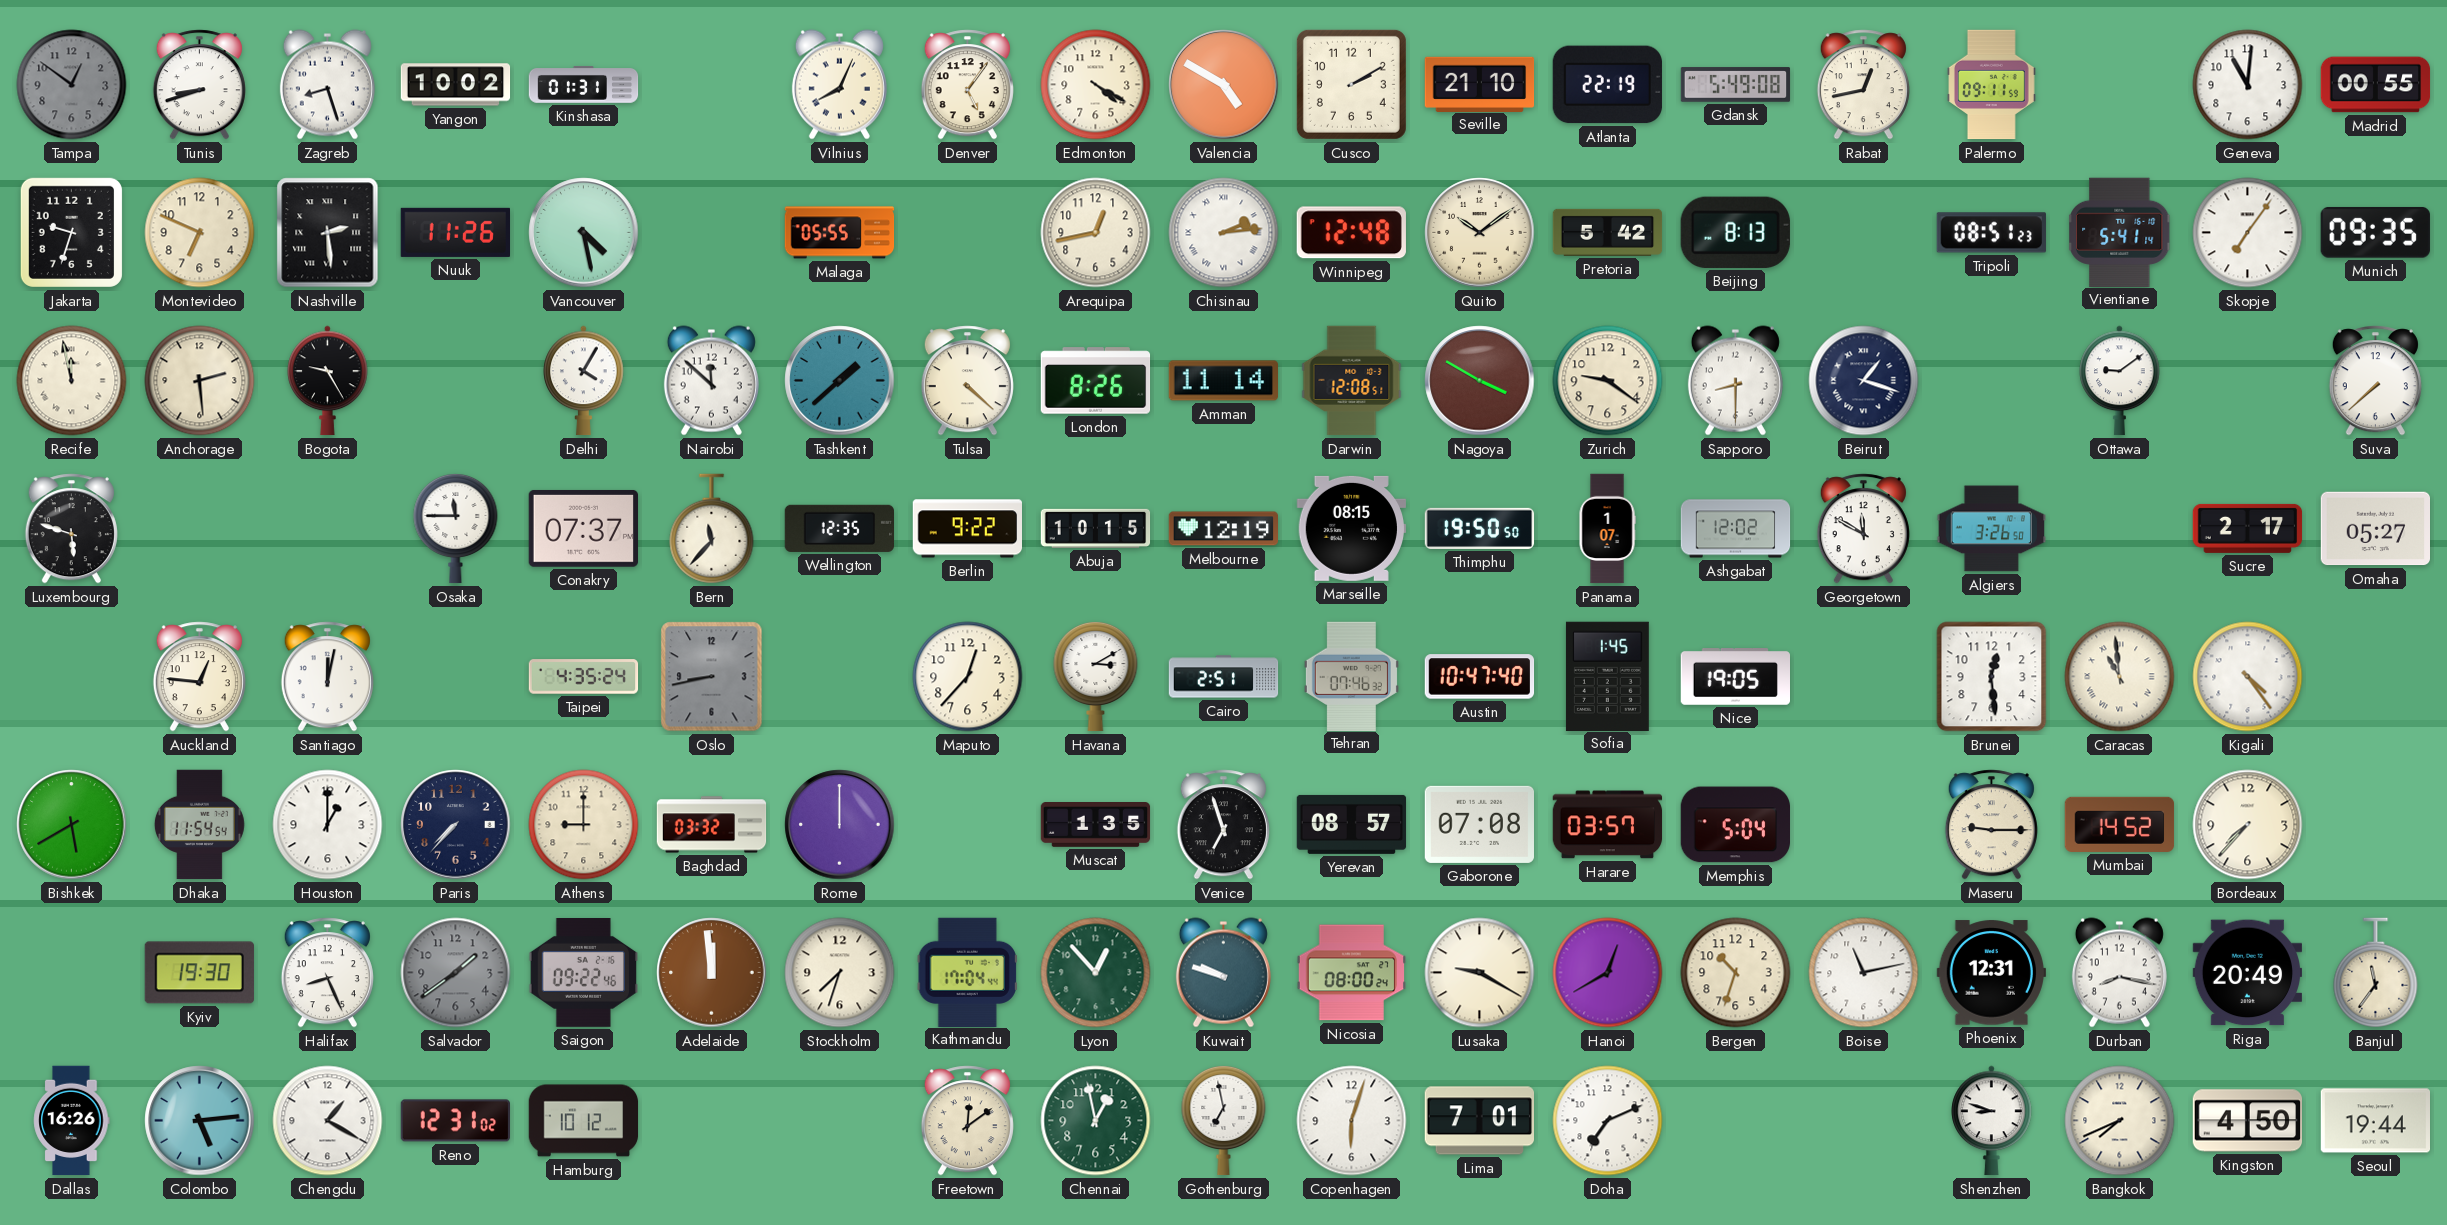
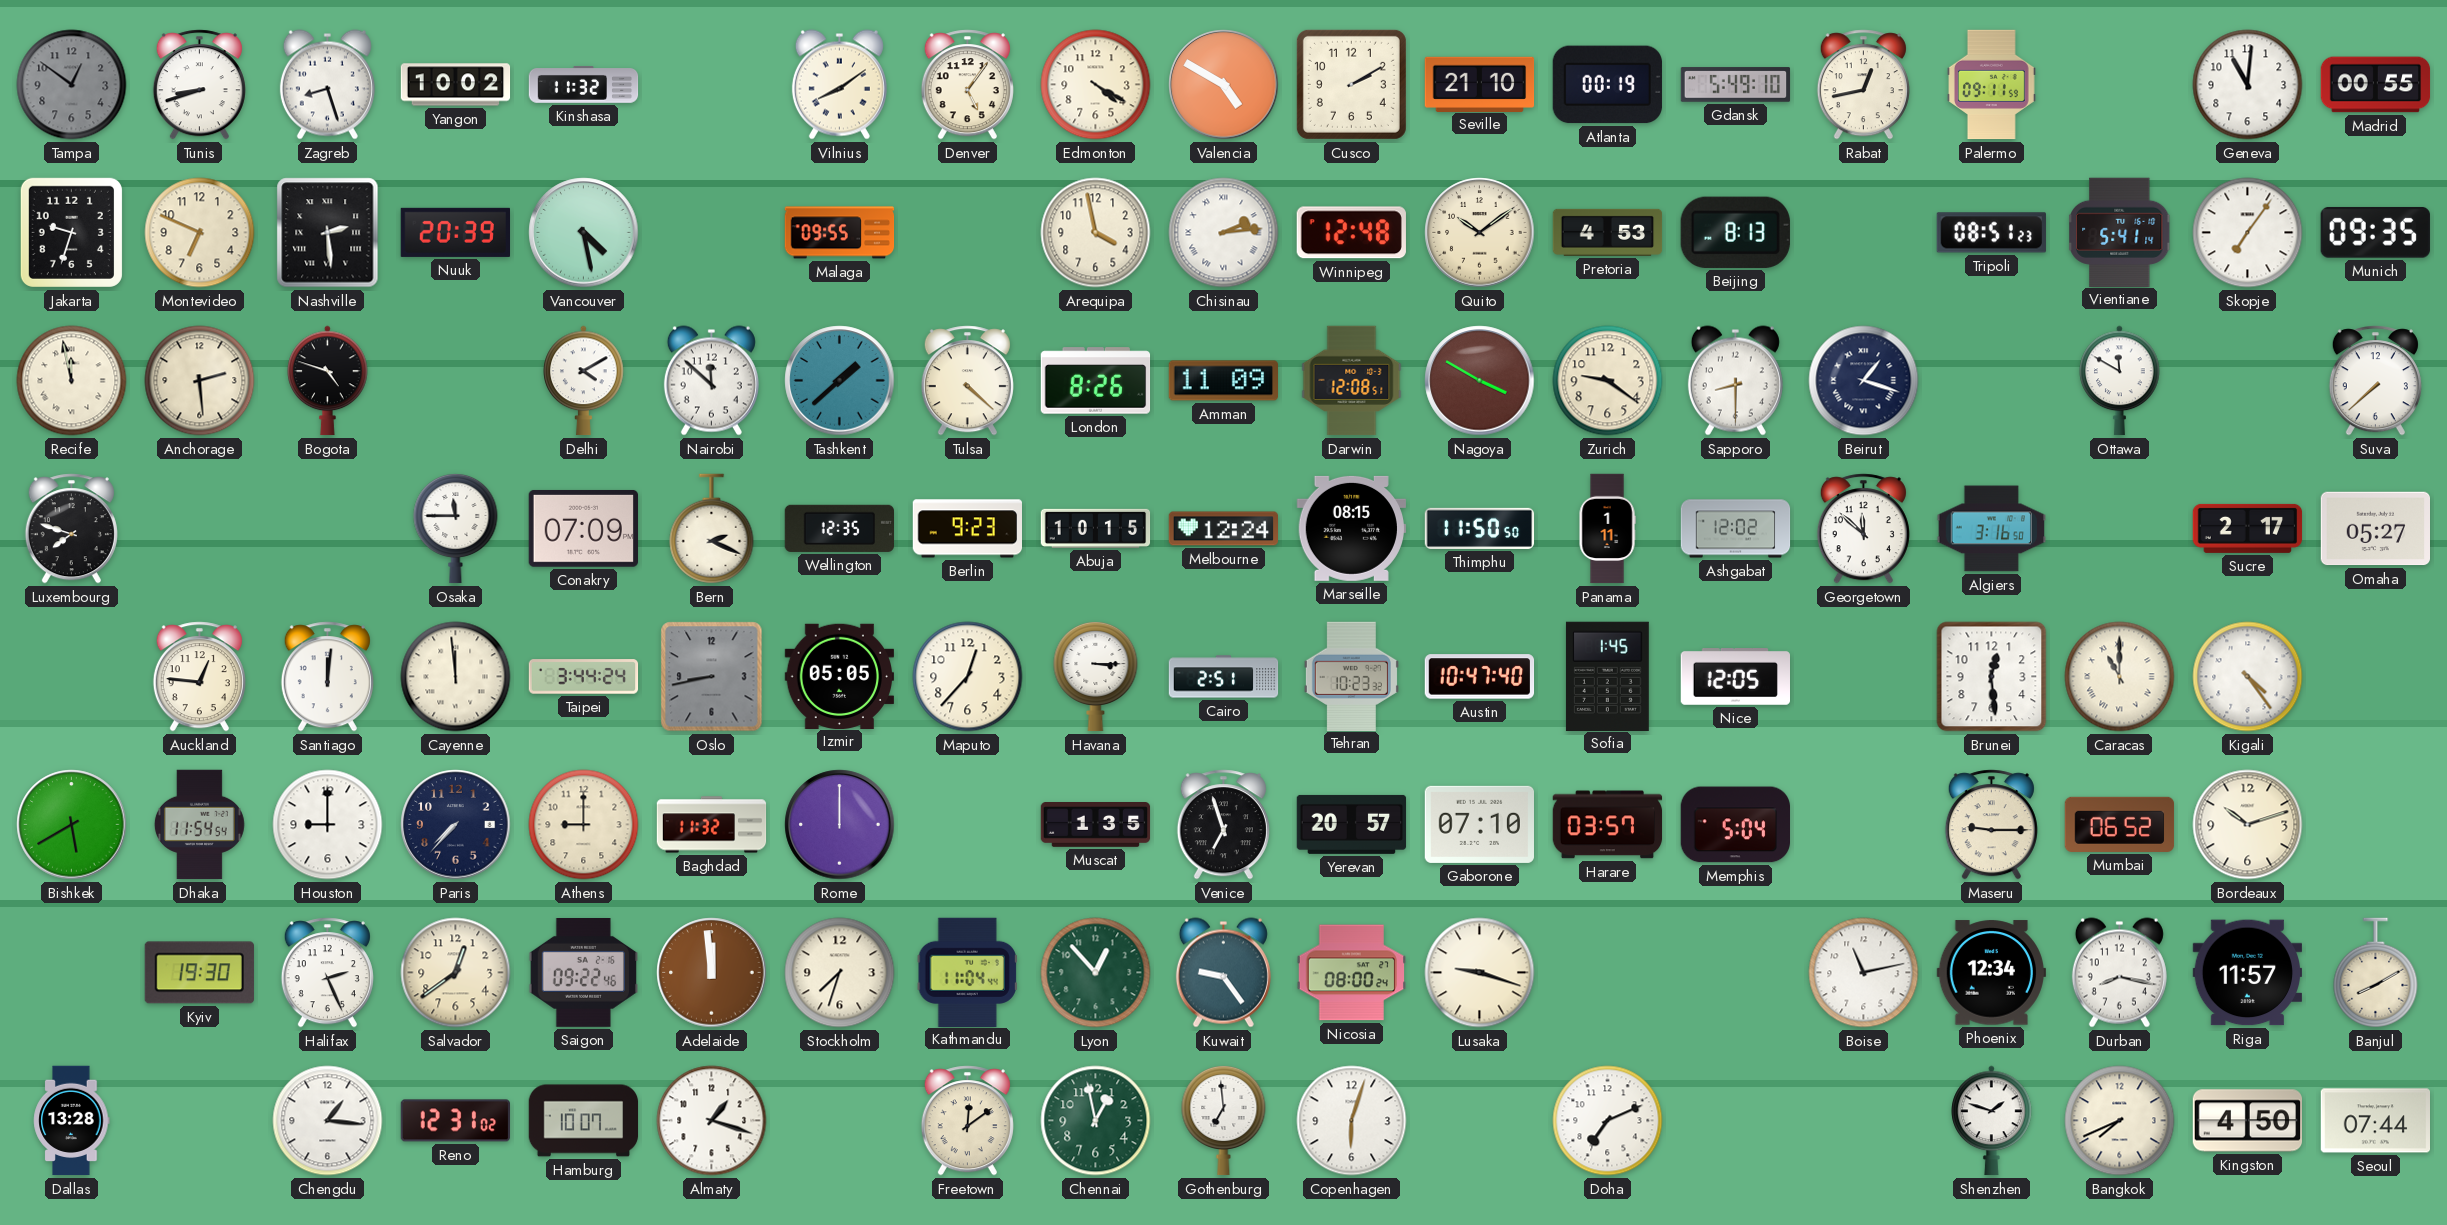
Kinshasa: 01:31 -> 11:32
Vilnius: 8:04 -> 8:09
Atlanta: 22:19 -> 00:19
Gdansk: 5:49:08 -> 5:49:10
Nuuk: 11:26 -> 20:39
Malaga: 05:55 -> 09:55
Arequipa: 12:43 -> 3:58
Pretoria: 5:42 -> 4:53
Bogota: 9:25 -> 4:48
Delhi: 4:05 -> 4:10
Amman: 11:14 -> 11:09
Ottawa: 9:09 -> 11:50
Luxembourg: 5:48 -> 7:48
Conakry: 07:37 -> 07:09
Bern: 11:37 -> 2:19
Berlin: 9:22 -> 9:23
Melbourne: 12:19 -> 12:24
Thimphu: 19:50 -> 11:50
Panama: 1:07 -> 1:11
Georgetown: 11:50 -> 11:52
Algiers: 3:26 -> 3:16
Santiago: 12:02 -> 12:01
Cayenne: none -> 11:59
Taipei: 4:35 -> 3:44
Izmir: none -> 05:05
Havana: 3:10 -> 3:15
Tehran: 07:46 -> 10:23
Nice: 19:05 -> 12:05
Caracas: 10:59 -> 11:00
Houston: 1:00 -> 9:00
Baghdad: 03:32 -> 11:32
Yerevan: 08:57 -> 20:57
Gaborone: 07:08 -> 07:10
Mumbai: 14:52 -> 06:52
Bordeaux: 7:37 -> 10:12
Halifax: 8:26 -> 2:26
Salvador: 1:39 -> 12:39
Salvador dial: grey -> cream
Kathmandu: 17:04 -> 11:04
Kuwait: 9:48 -> 9:24
Lusaka: 9:20 -> 9:18
Hanoi: 12:40 -> none
Bergen: 10:33 -> none
Phoenix: 12:31 -> 12:34
Riga: 20:49 -> 11:57
Banjul: 11:36 -> 8:10
Dallas: 16:26 -> 13:28
Colombo: 5:14 -> none
Chengdu: 1:20 -> 1:16
Hamburg: 10:12 -> 10:07
Almaty: none -> 1:18
Gothenburg: 6:58 -> 6:59
Lima: 7:01 -> none
Shenzhen: 8:48 -> 1:48
Seoul: 19:44 -> 07:44
